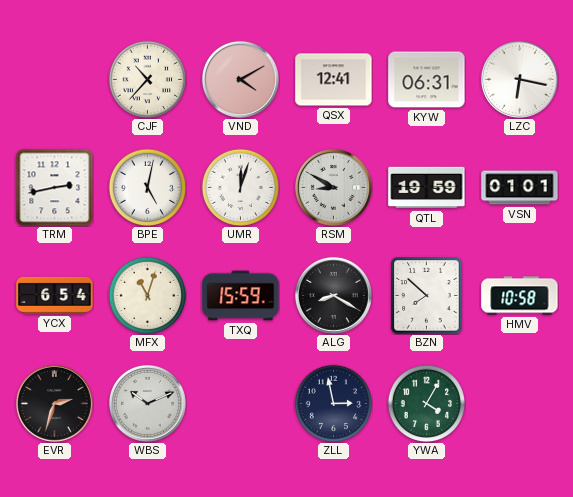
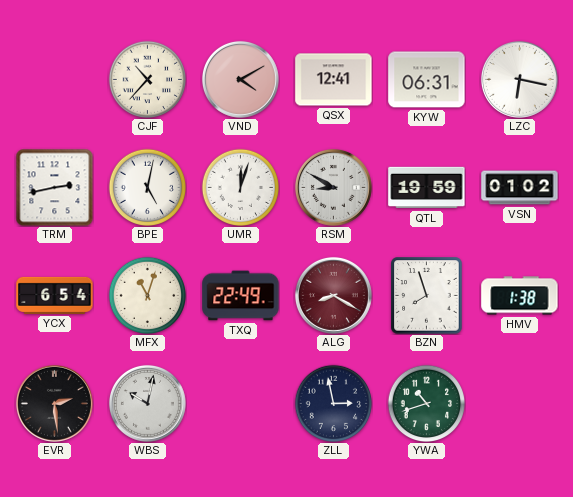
VSN: 01:01 -> 01:02
TXQ: 15:59 -> 22:49
ALG dial: black -> burgundy
BZN: 7:52 -> 7:57
HMV: 10:58 -> 1:38
EVR: 2:33 -> 2:29
WBS: 10:11 -> 10:02
YWA: 4:05 -> 10:42
